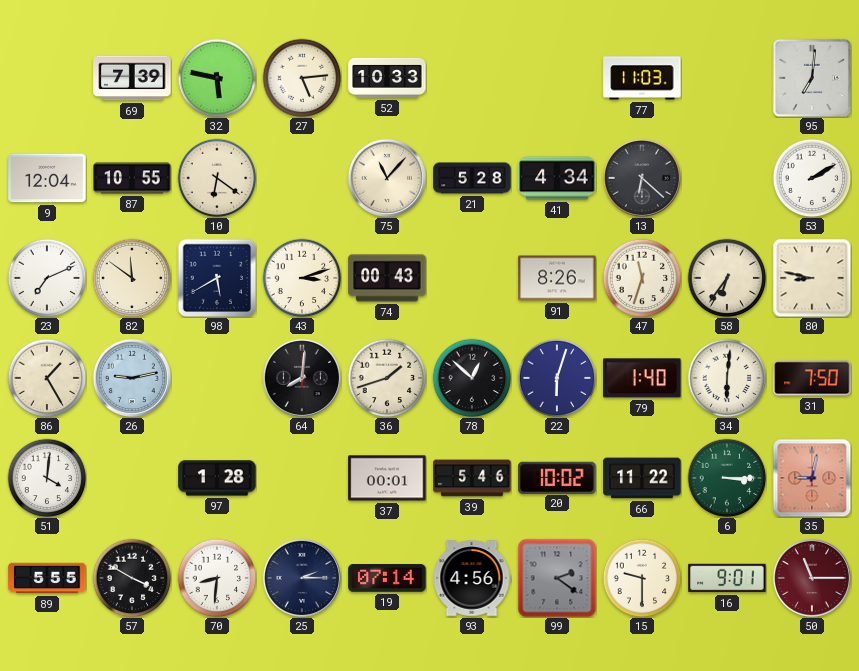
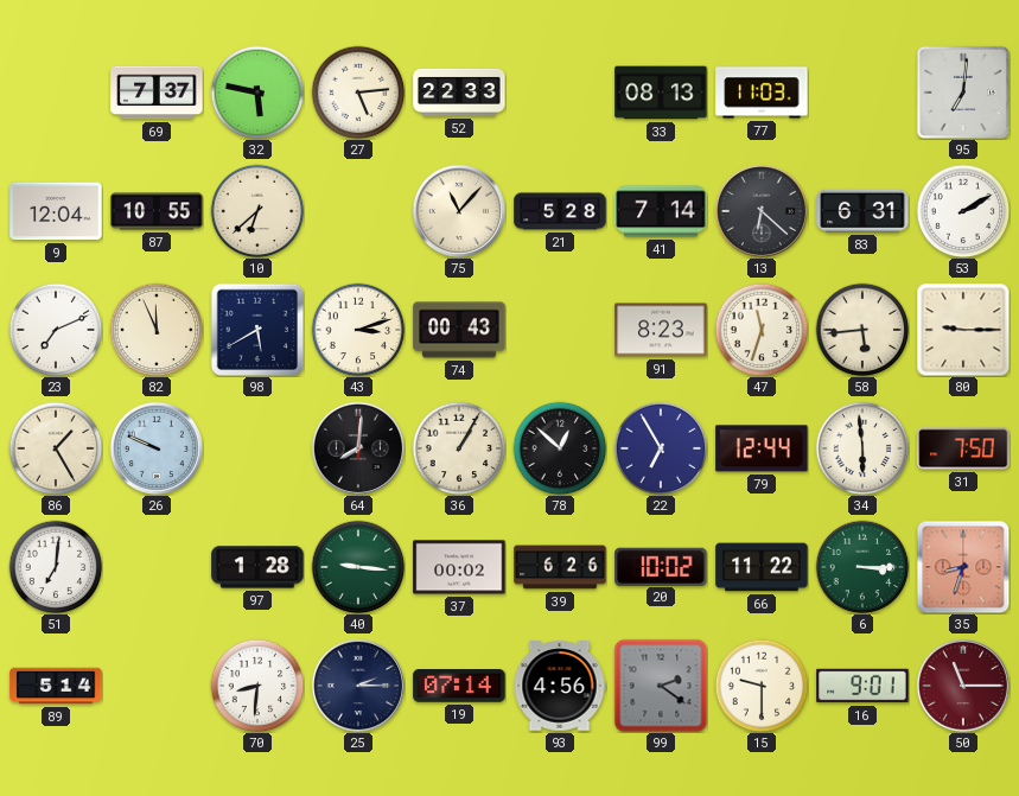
69: 7:39 -> 7:37
52: 10:33 -> 22:33
33: none -> 08:13
10: 6:21 -> 6:38
41: 4:34 -> 7:14
83: none -> 6:31
82: 11:51 -> 11:56
91: 8:26 -> 8:23
58: 6:36 -> 5:44
80: 8:47 -> 9:15
26: 9:13 -> 9:49
36: 1:42 -> 1:05
22: 6:03 -> 6:55
79: 1:40 -> 12:44
34: 6:01 -> 5:59
51: 4:01 -> 7:01
40: none -> 9:16
37: 00:01 -> 00:02
39: 5:46 -> 6:26
35: 9:02 -> 8:33
89: 5:55 -> 5:14
57: 3:50 -> none
